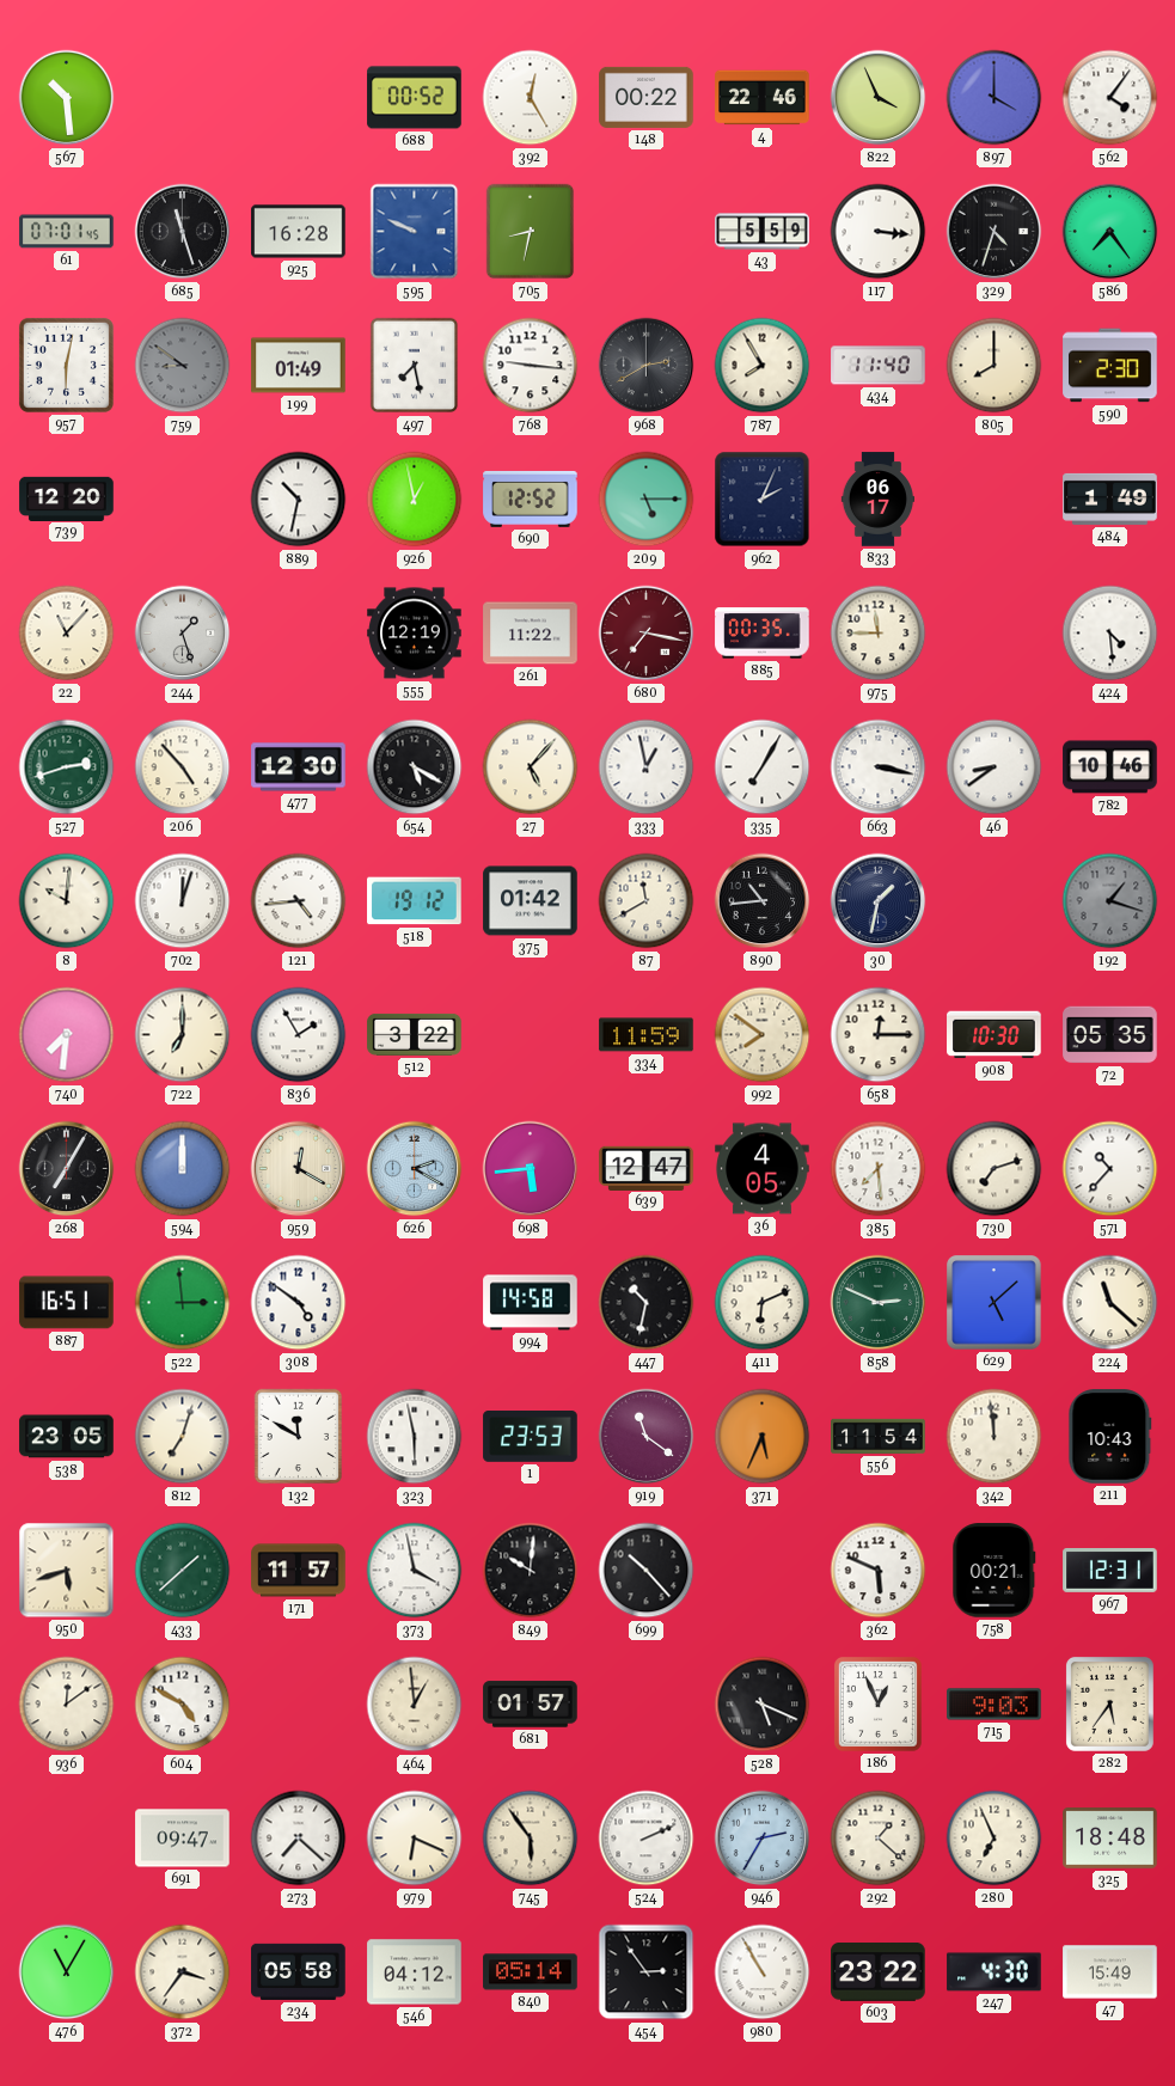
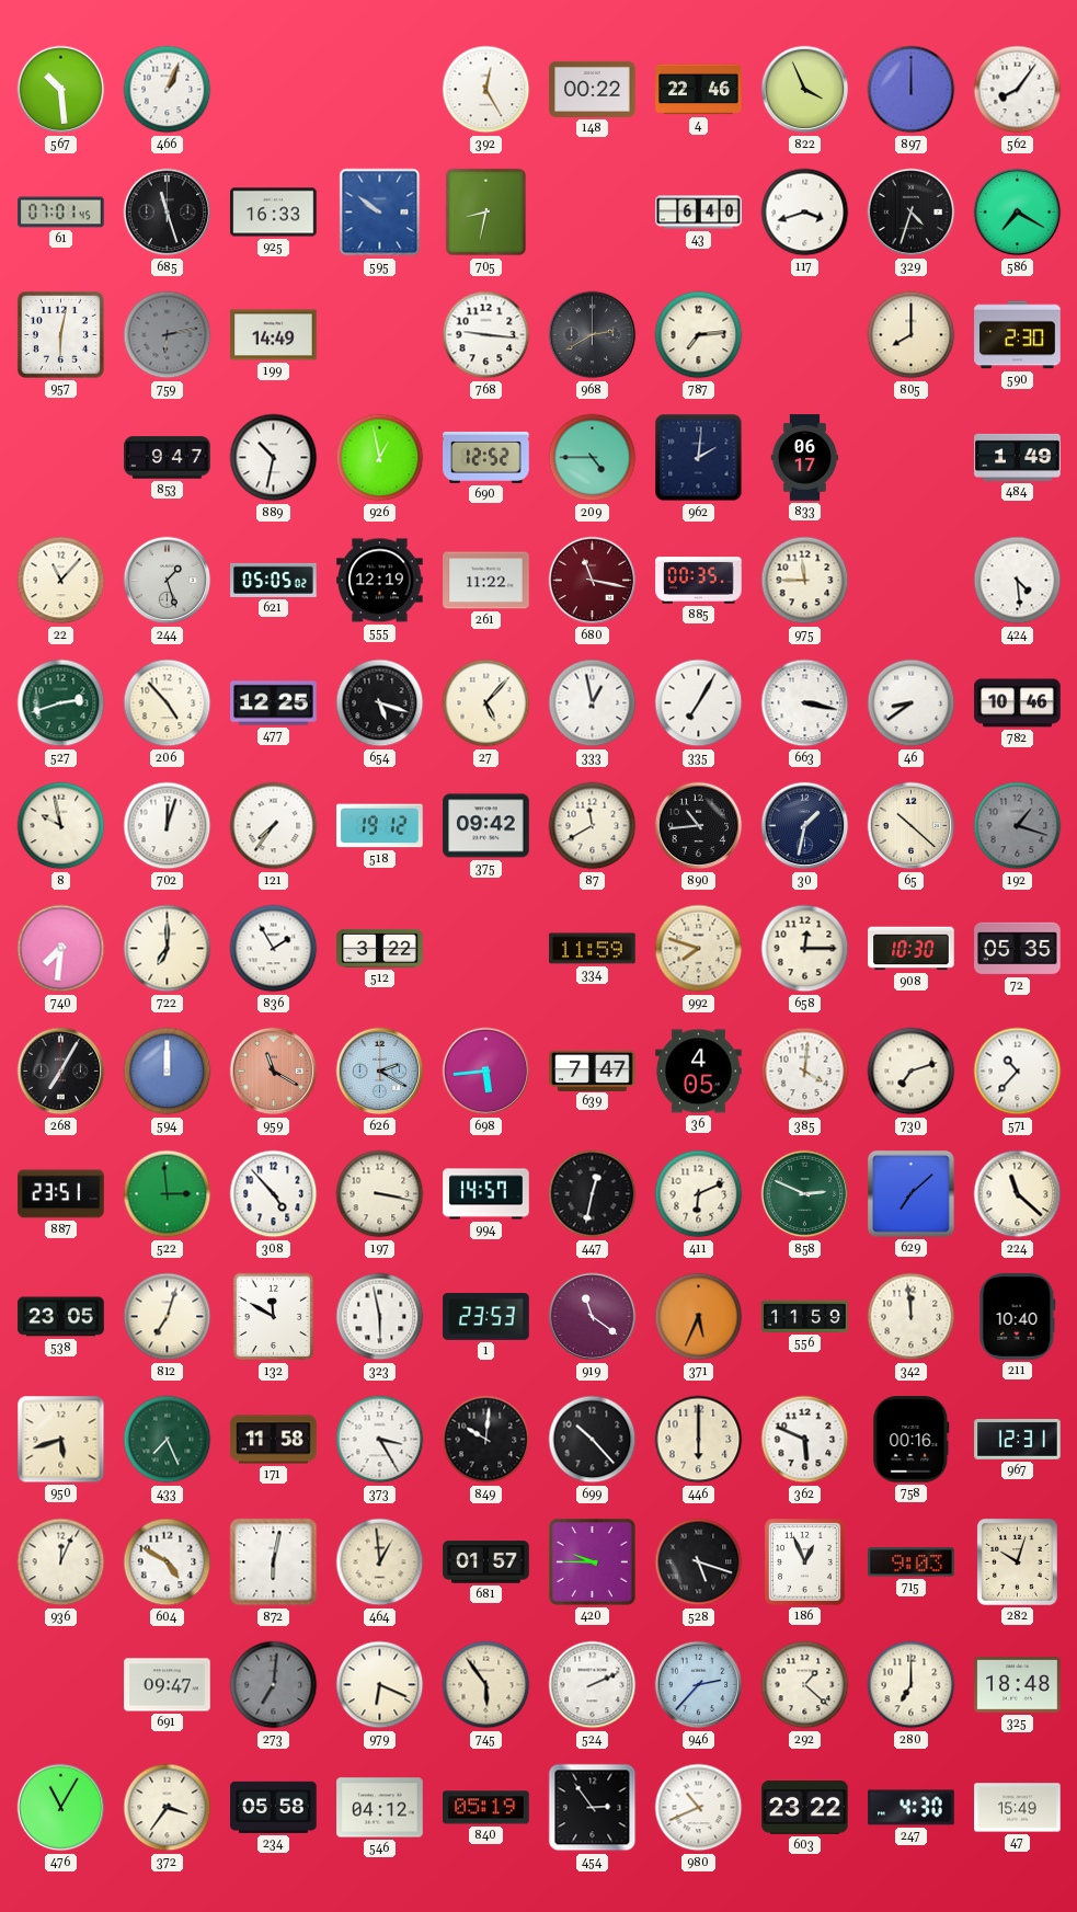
466: none -> 1:04
688: 00:52 -> none
897: 4:00 -> 12:00
562: 4:06 -> 8:06
925: 16:28 -> 16:33
595: 9:49 -> 9:51
43: 5:59 -> 6:40
117: 3:16 -> 3:42
586: 7:24 -> 7:20
759: 8:51 -> 6:13
199: 01:49 -> 14:49
497: 7:28 -> none
787: 7:55 -> 7:14
434: 11:40 -> none
739: 12:20 -> none
853: none -> 9:47
209: 5:15 -> 4:45
962: 2:04 -> 2:01
621: none -> 05:05
680: 7:17 -> 11:17
477: 12:30 -> 12:25
654: 5:20 -> 5:18
8: 10:01 -> 9:58
121: 4:44 -> 7:36
375: 01:42 -> 09:42
65: none -> 10:22
992: 7:51 -> 7:48
959: 12:20 -> 11:20
959 dial: cream -> salmon
639: 12:47 -> 7:47
385: 7:29 -> 4:01
887: 16:51 -> 23:51
308: 4:51 -> 4:53
197: none -> 3:17
994: 14:58 -> 14:57
447: 10:32 -> 12:32
629: 5:08 -> 7:08
556: 11:54 -> 11:59
211: 10:43 -> 10:40
433: 1:38 -> 7:26
171: 11:57 -> 11:58
373: 3:58 -> 3:25
446: none -> 6:00
758: 00:21 -> 00:16
936: 12:09 -> 12:04
872: none -> 6:02
420: none -> 9:45
528: 5:19 -> 5:18
282: 5:36 -> 10:03
273: 7:22 -> 7:01
273 dial: white -> grey
946: 2:35 -> 2:37
280: 6:56 -> 7:00
840: 05:14 -> 05:19
980: 10:55 -> 10:41
